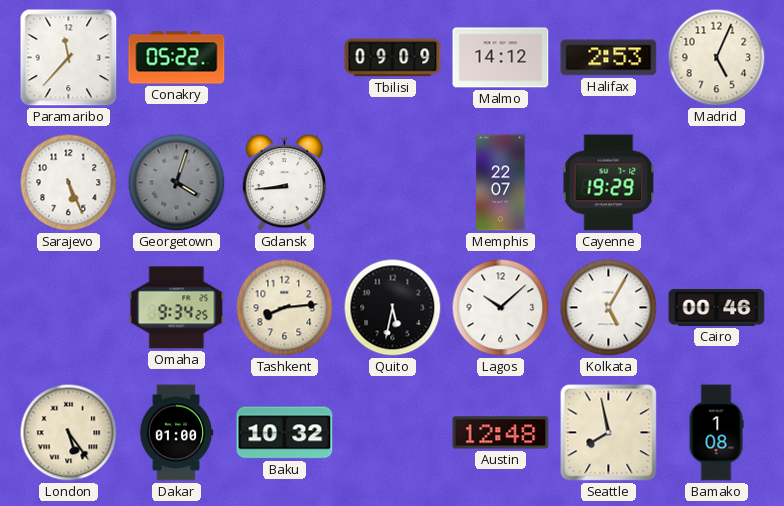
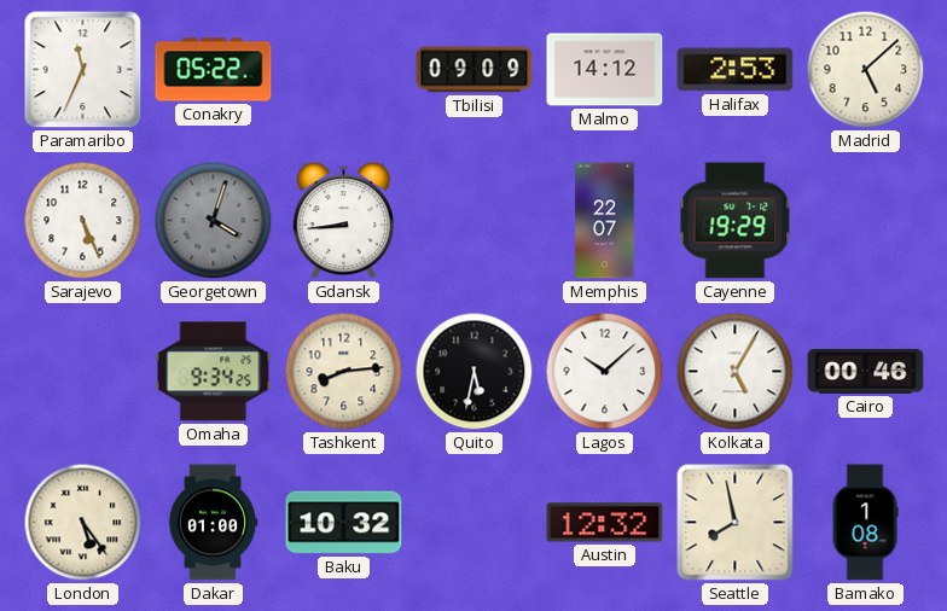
Paramaribo: 11:37 -> 11:34
Madrid: 5:04 -> 5:08
Austin: 12:48 -> 12:32
